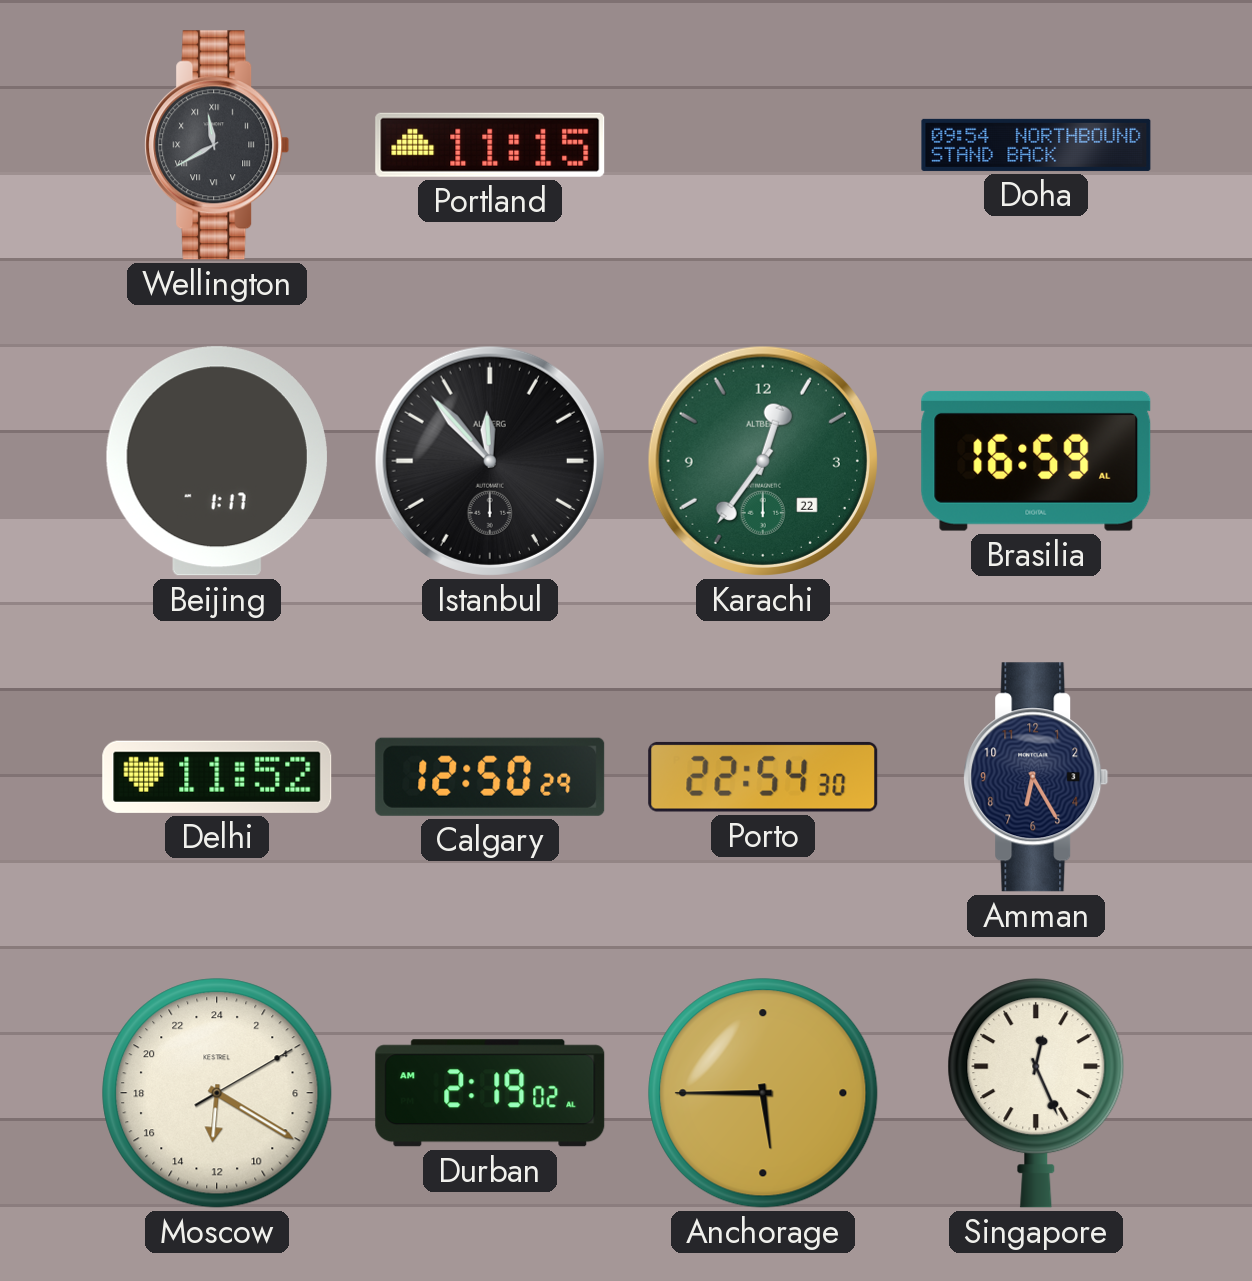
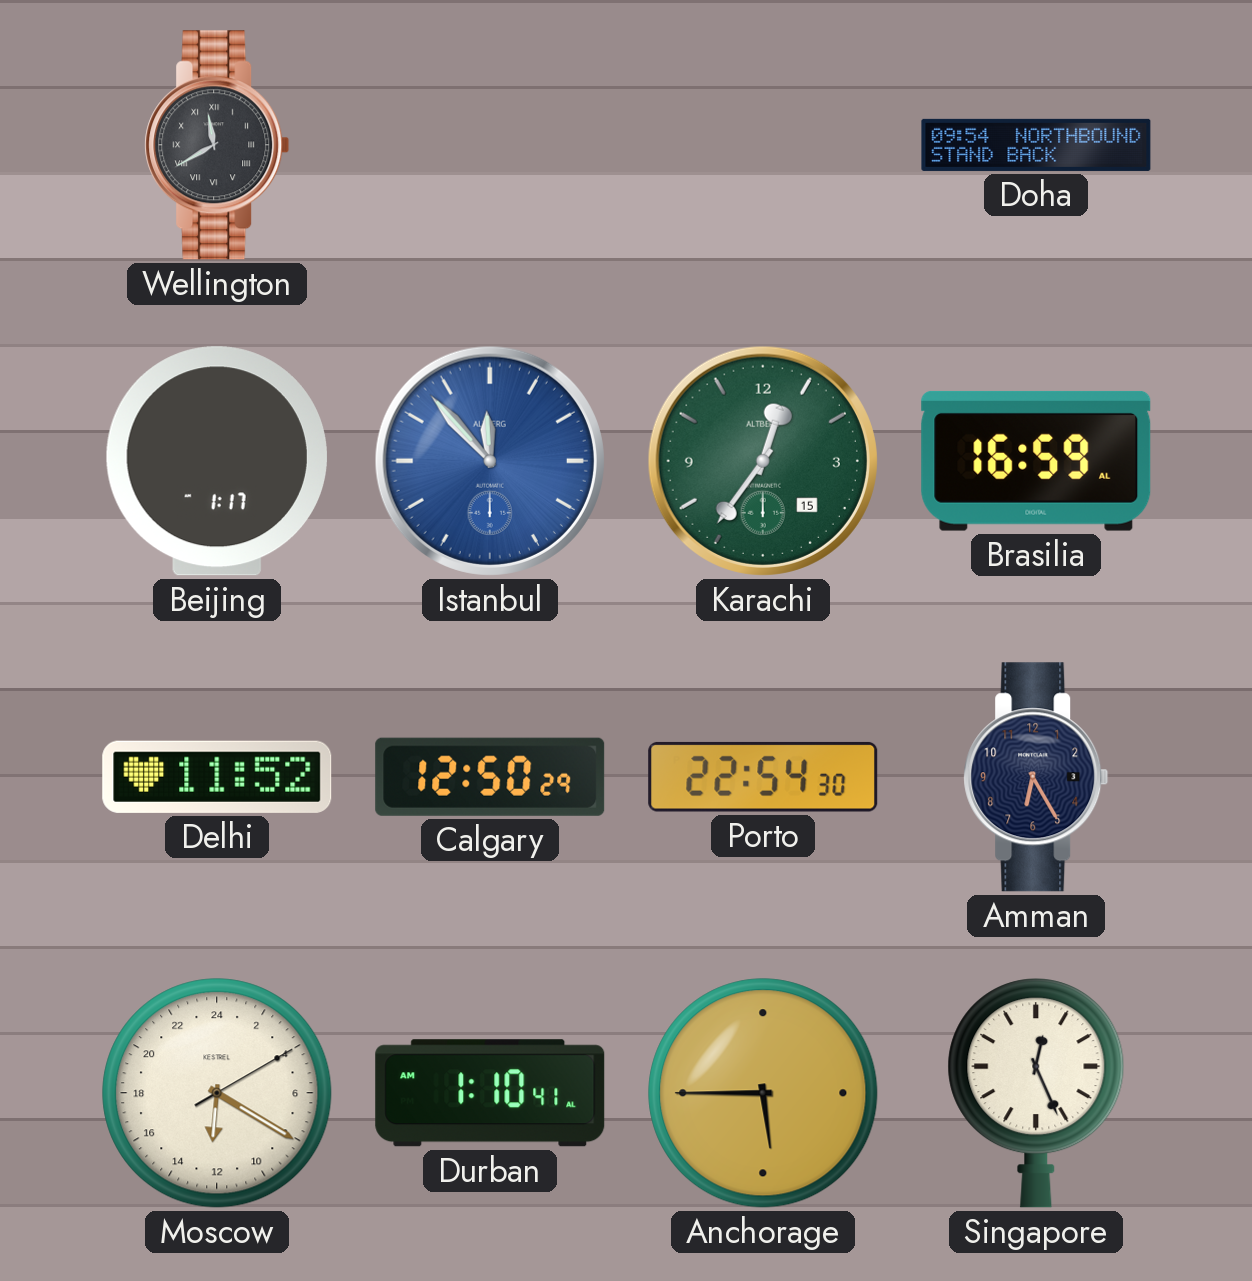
Portland: 11:15 -> none
Istanbul dial: black -> blue
Karachi date: 22 -> 15
Durban: 2:19 -> 1:10
